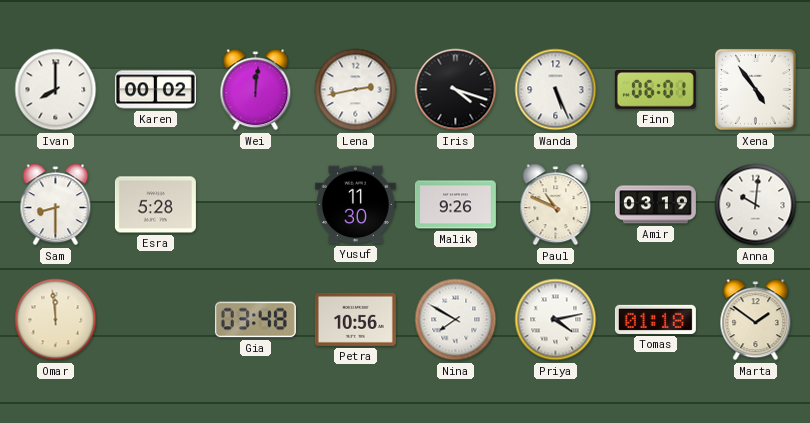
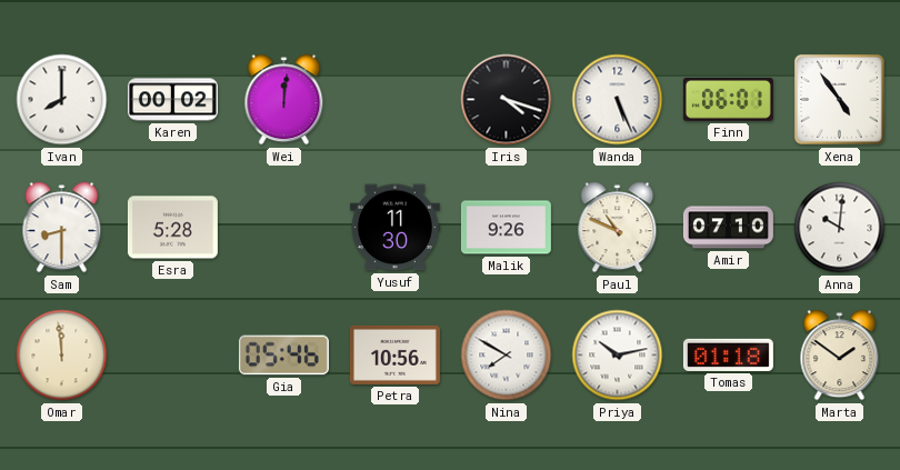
Lena: 2:43 -> none
Amir: 03:19 -> 07:10
Gia: 03:48 -> 05:46
Priya: 4:13 -> 10:13
